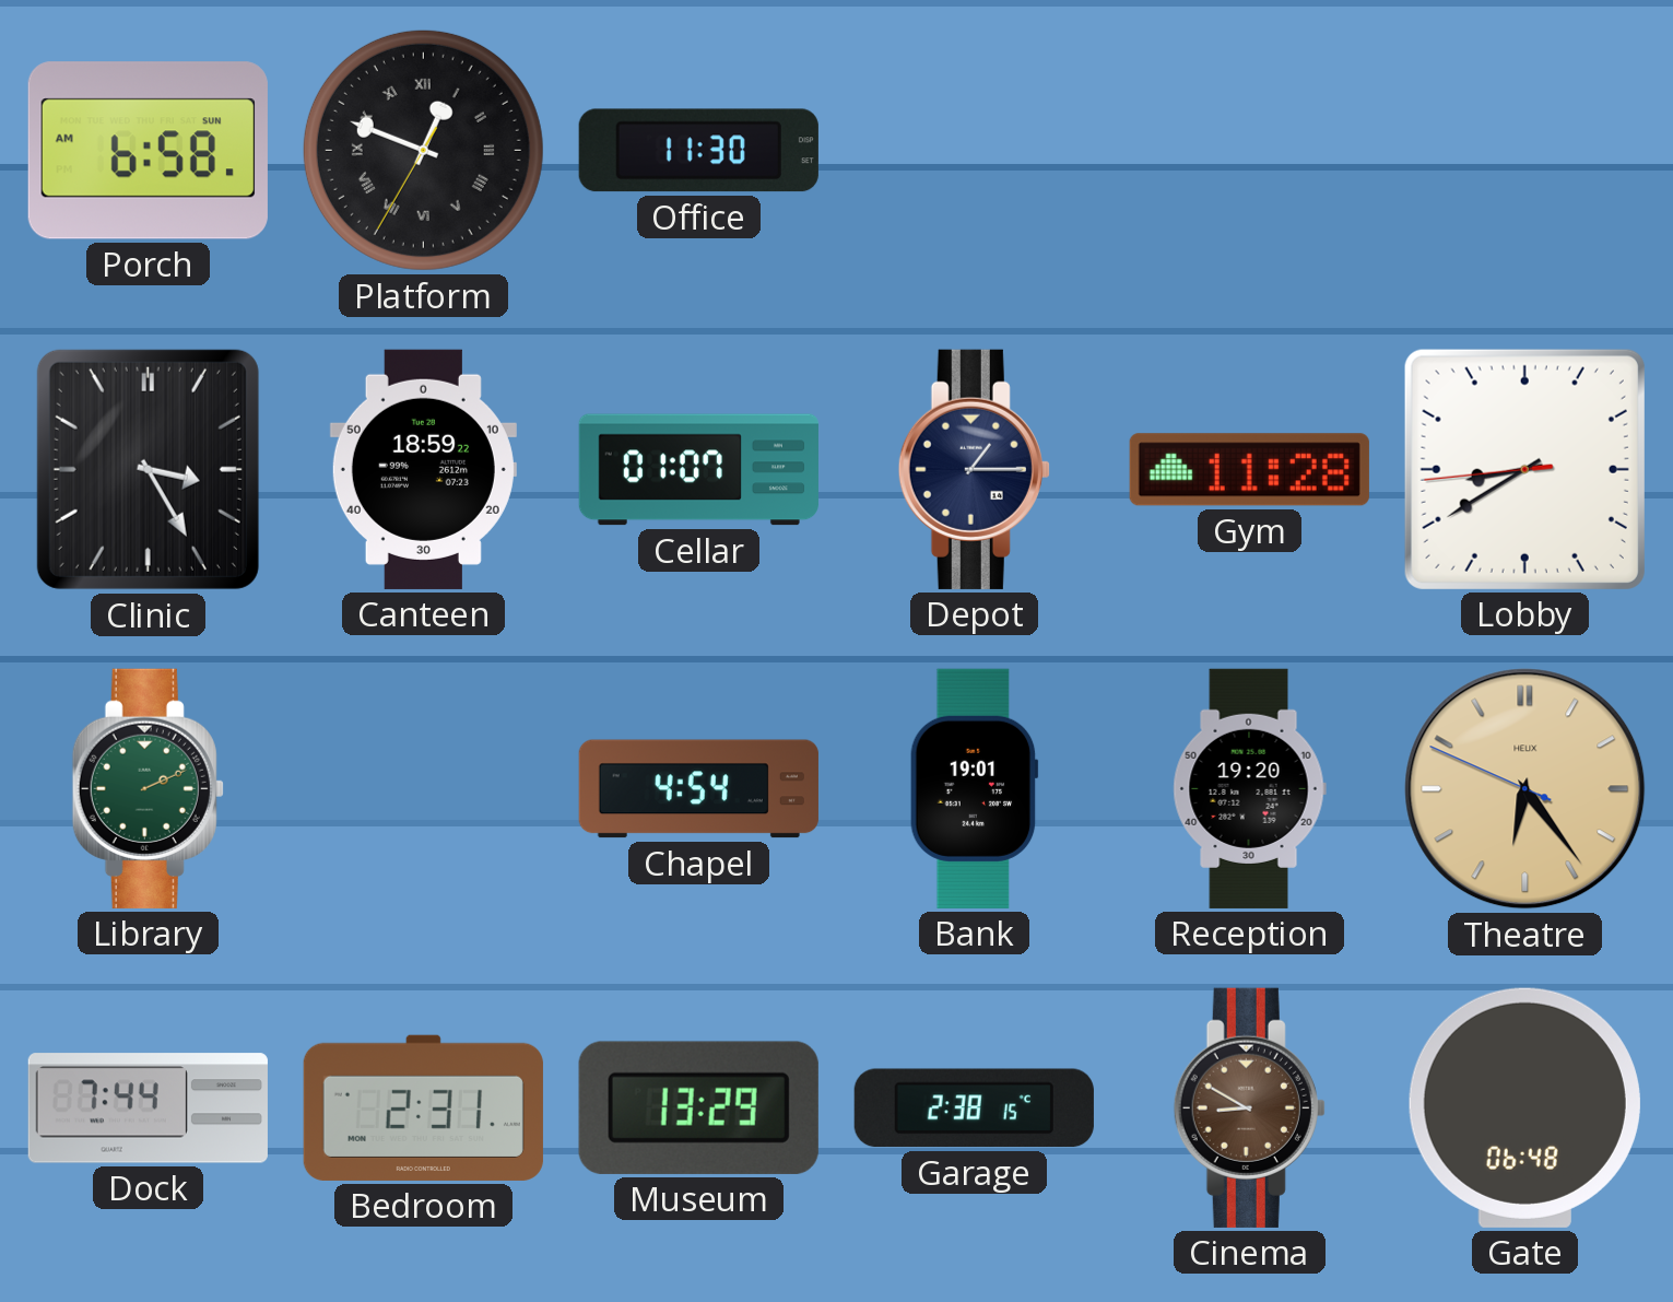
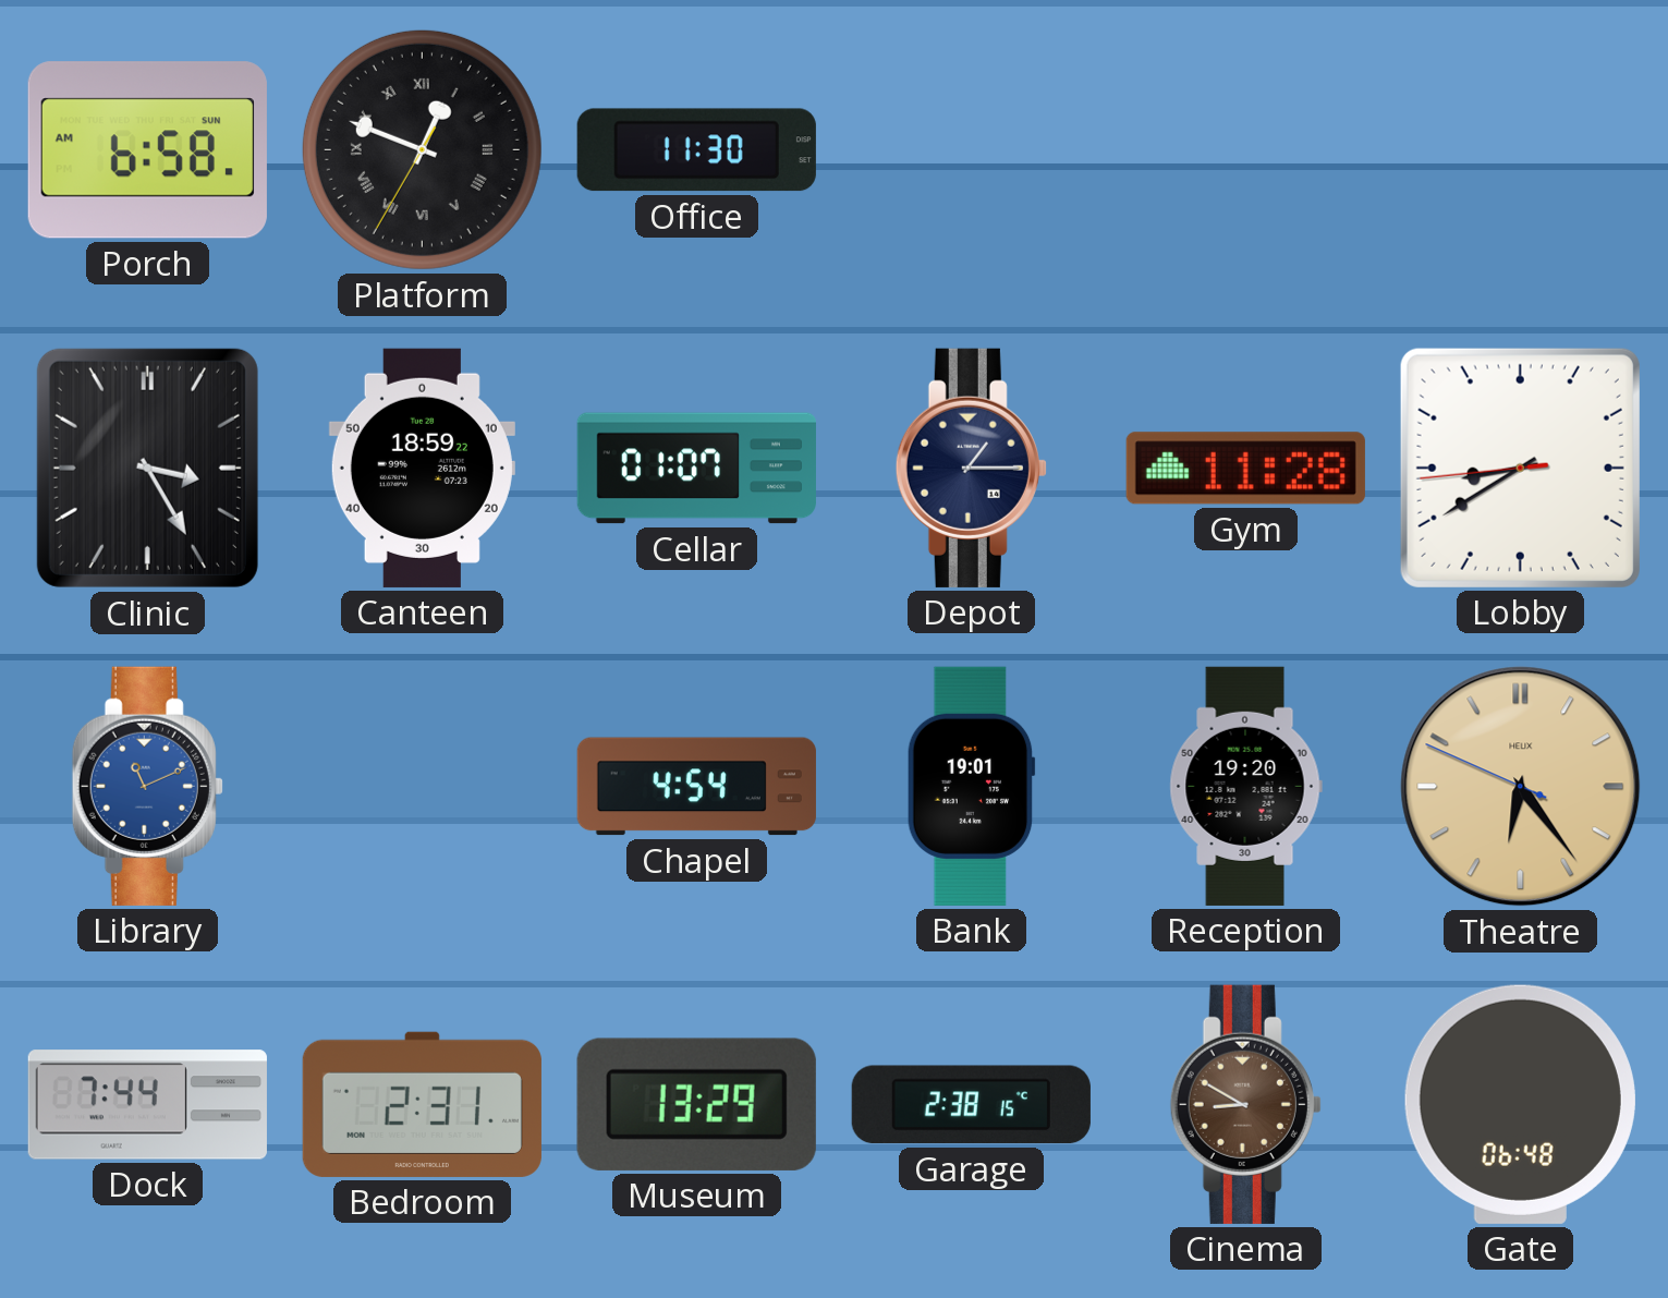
Library: 2:11 -> 11:11
Library dial: green -> blue
